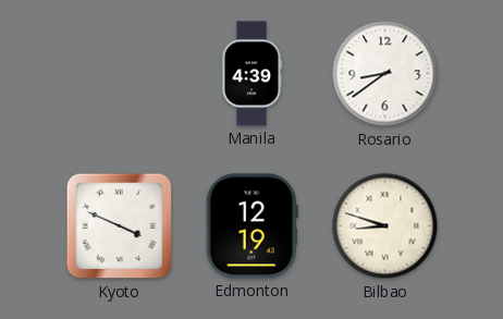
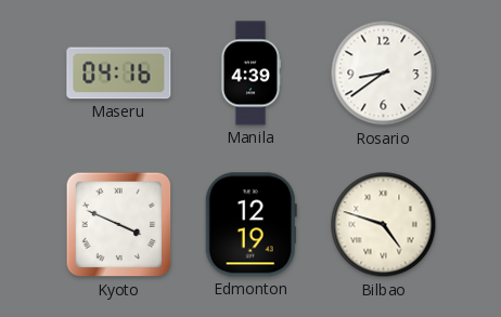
Maseru: none -> 04:16
Bilbao: 8:48 -> 4:48
